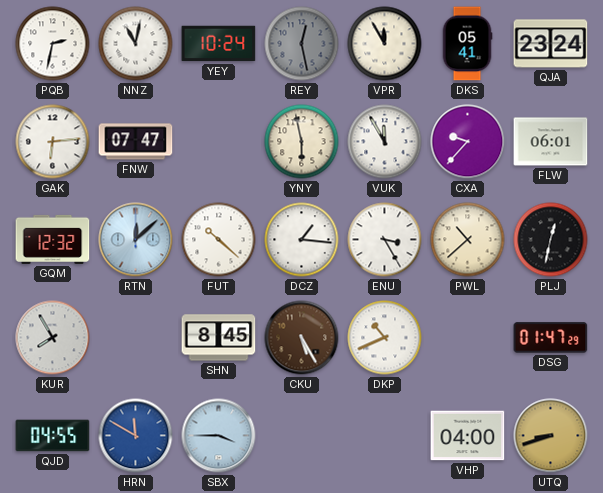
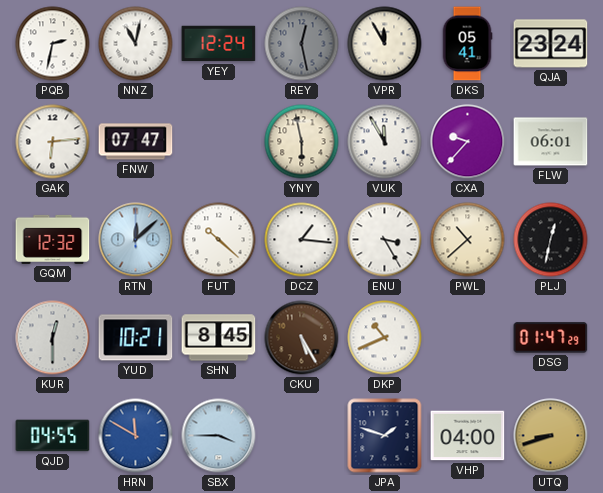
YEY: 10:24 -> 12:24
KUR: 7:55 -> 12:30
YUD: none -> 10:21
JPA: none -> 1:48
